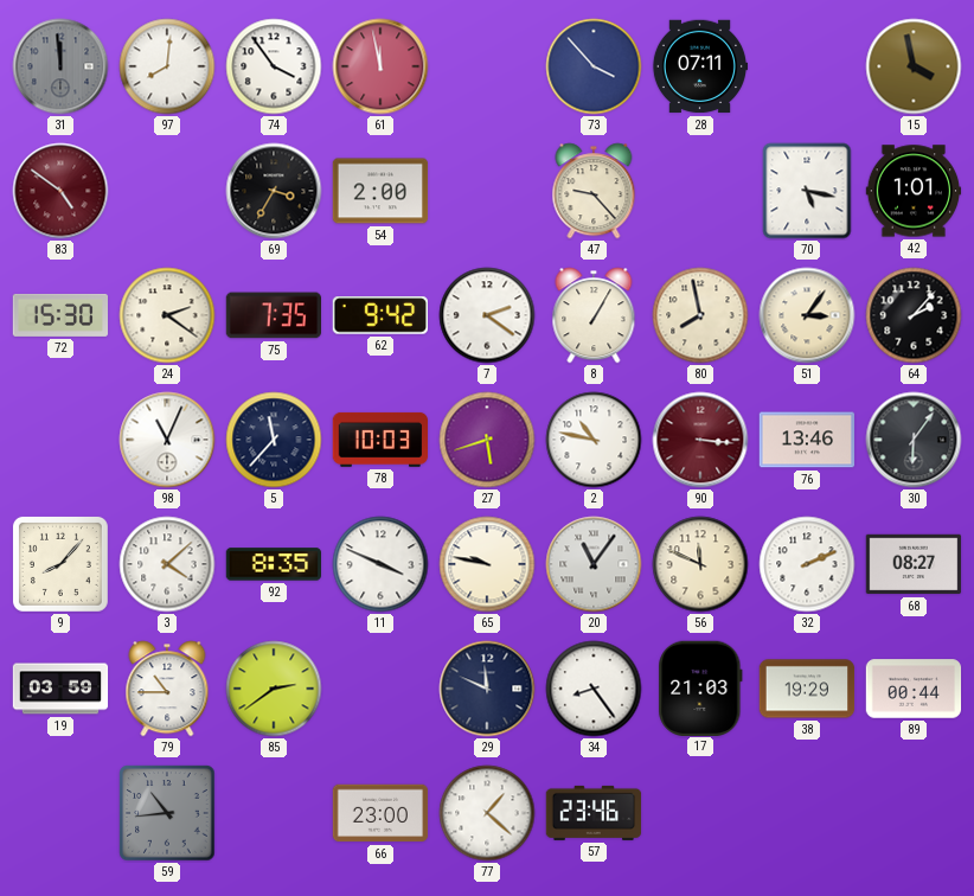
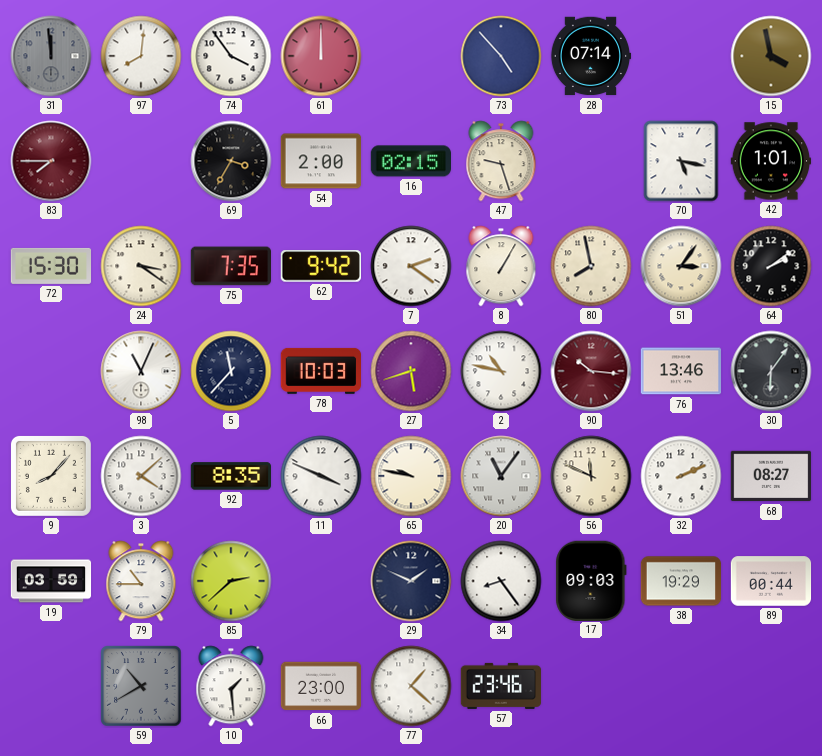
61: 11:58 -> 12:00
73: 3:53 -> 4:53
28: 07:11 -> 07:14
83: 4:51 -> 7:45
16: none -> 02:15
47: 9:23 -> 9:27
24: 2:21 -> 3:21
64: 2:07 -> 2:09
90: 3:16 -> 10:16
85: 2:39 -> 2:38
29: 11:49 -> 1:49
17: 21:03 -> 09:03
59: 10:44 -> 10:40
10: none -> 1:29
